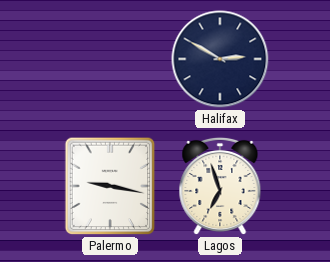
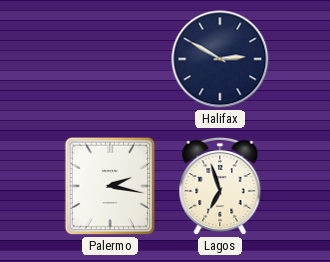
Palermo: 9:17 -> 2:17
